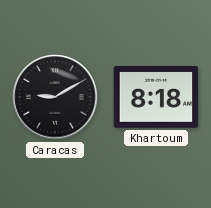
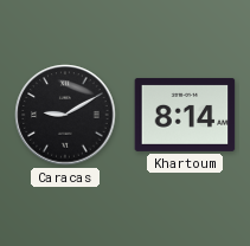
Khartoum: 8:18 -> 8:14
